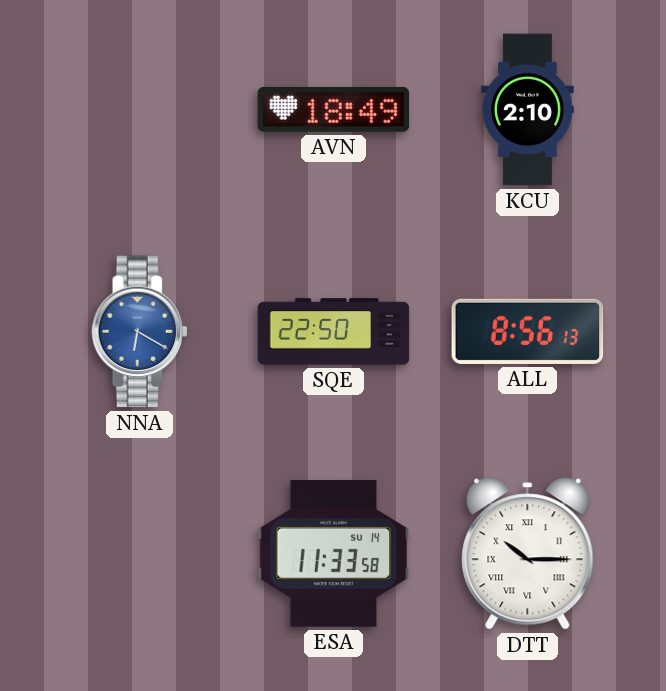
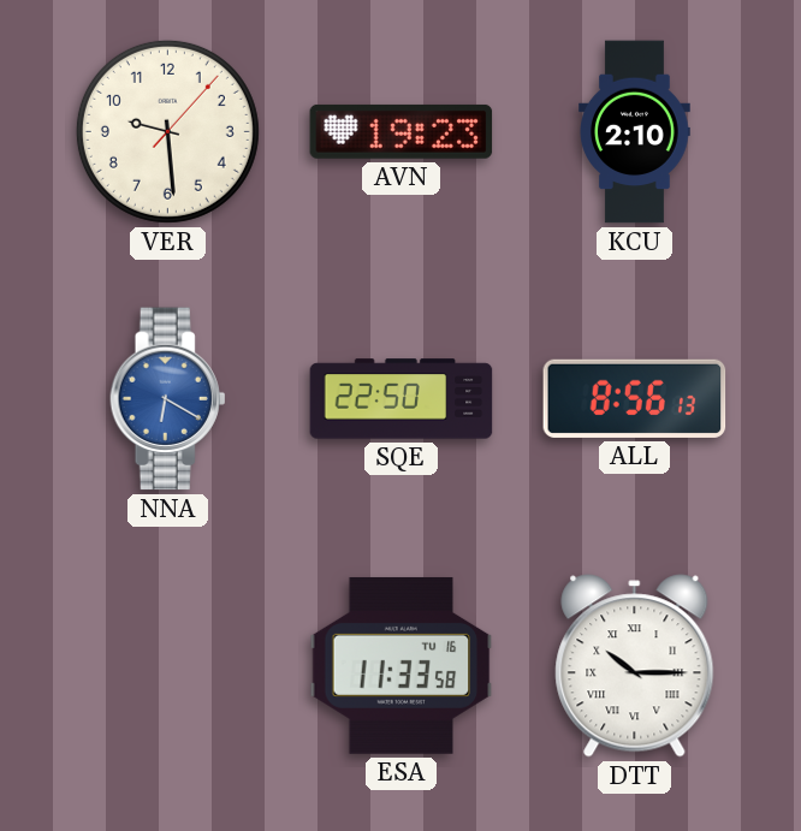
VER: none -> 9:29
AVN: 18:49 -> 19:23
ESA date: SU 14 -> TU 16
